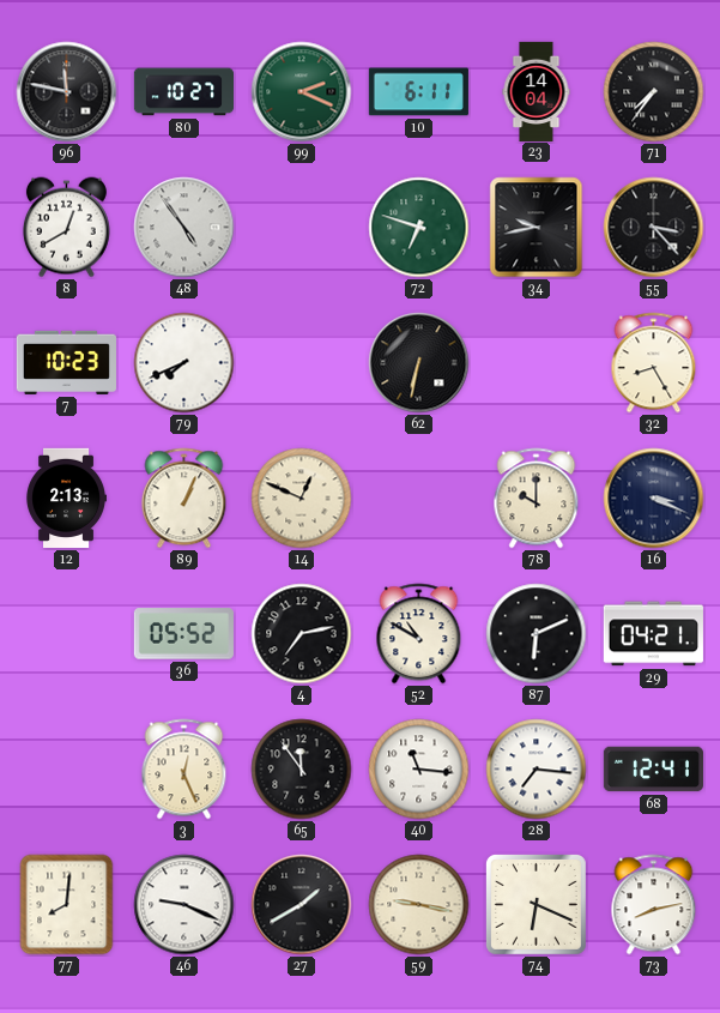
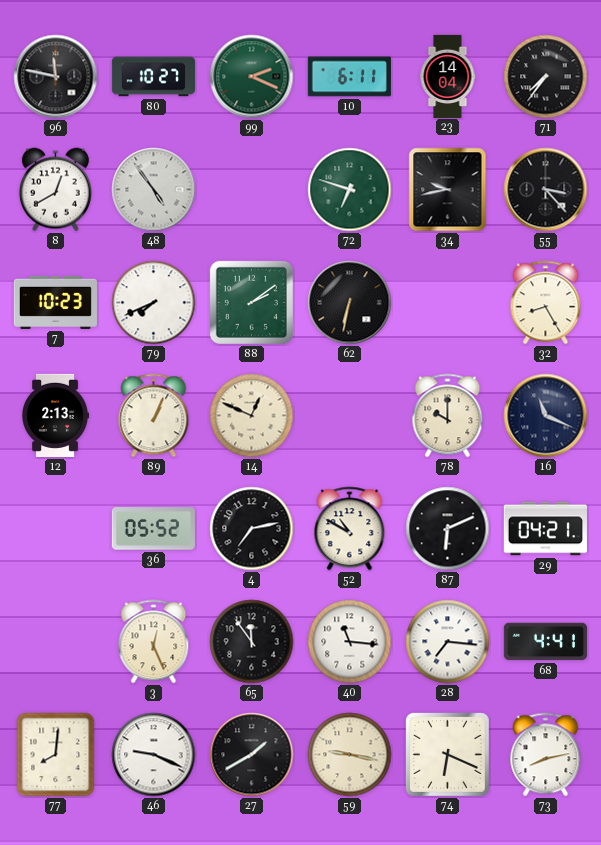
88: none -> 2:09
16: 3:19 -> 11:19
68: 12:41 -> 4:41
